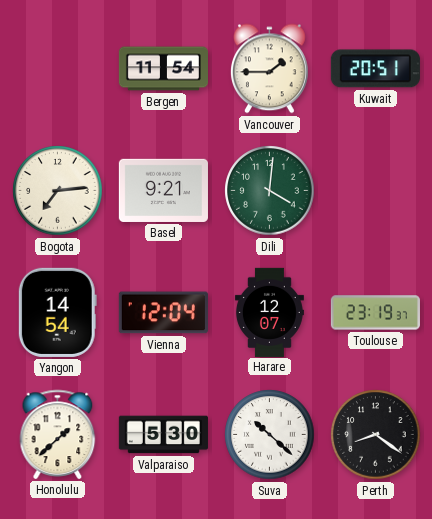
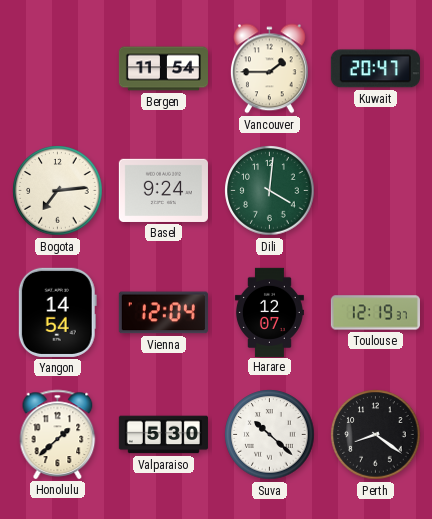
Kuwait: 20:51 -> 20:47
Basel: 9:21 -> 9:24
Toulouse: 23:19 -> 12:19
